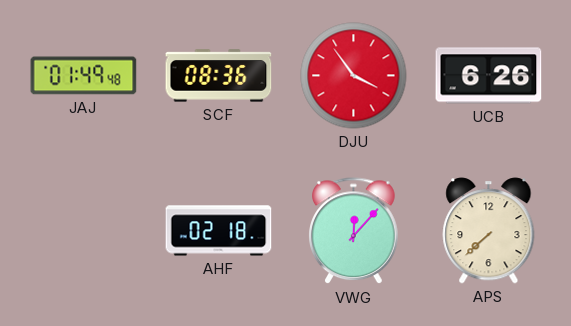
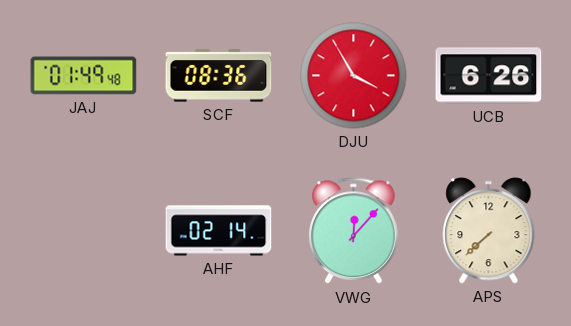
DJU: 3:54 -> 3:55
AHF: 02:18 -> 02:14
